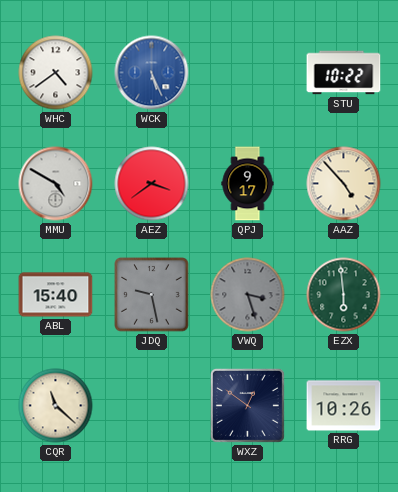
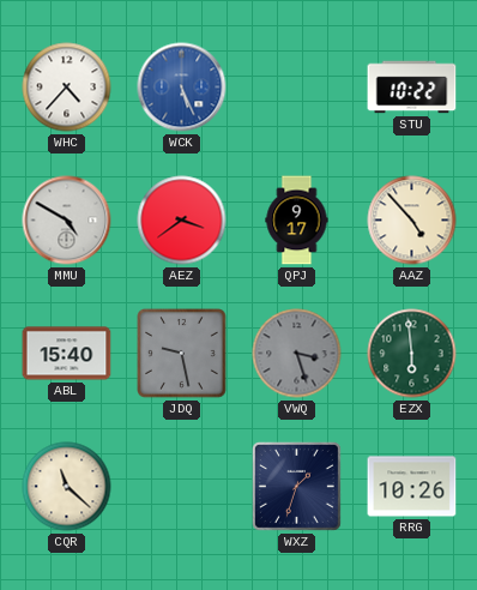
WHC: 4:39 -> 4:37
WXZ: 12:51 -> 1:33
